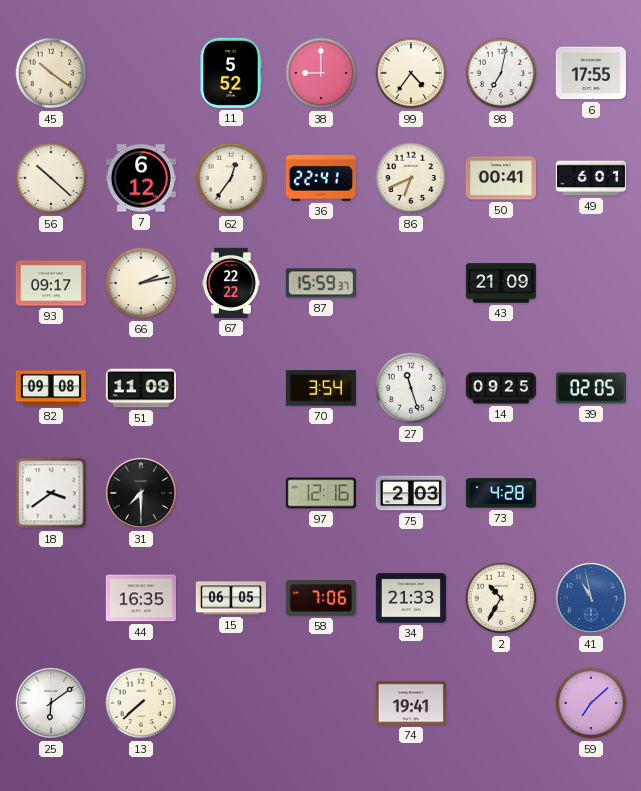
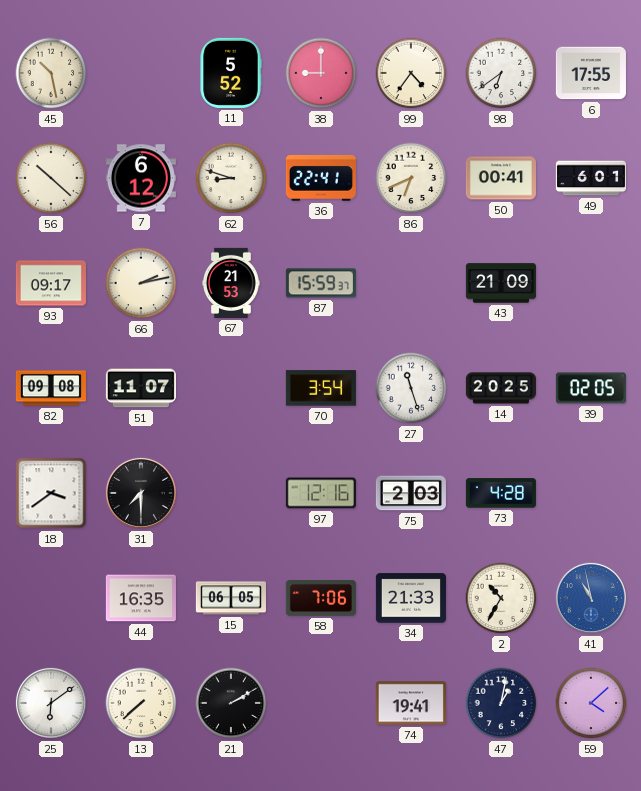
45: 10:21 -> 10:28
98: 7:02 -> 6:39
62: 12:36 -> 8:48
67: 22:22 -> 21:53
51: 11:09 -> 11:07
14: 09:25 -> 20:25
21: none -> 2:10
47: none -> 1:02
59: 7:08 -> 4:08
